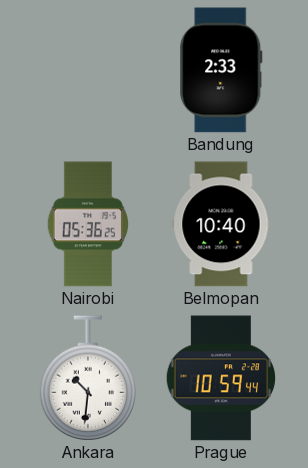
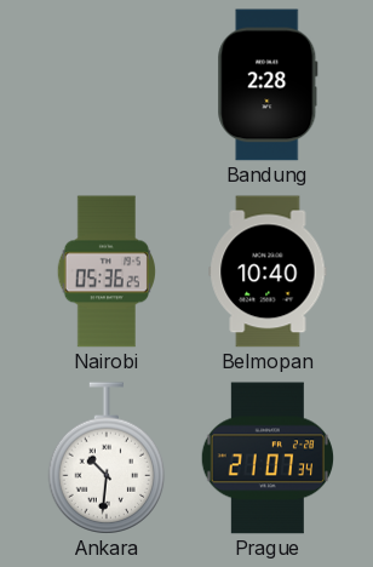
Bandung: 2:33 -> 2:28
Prague: 10:59 -> 21:07
